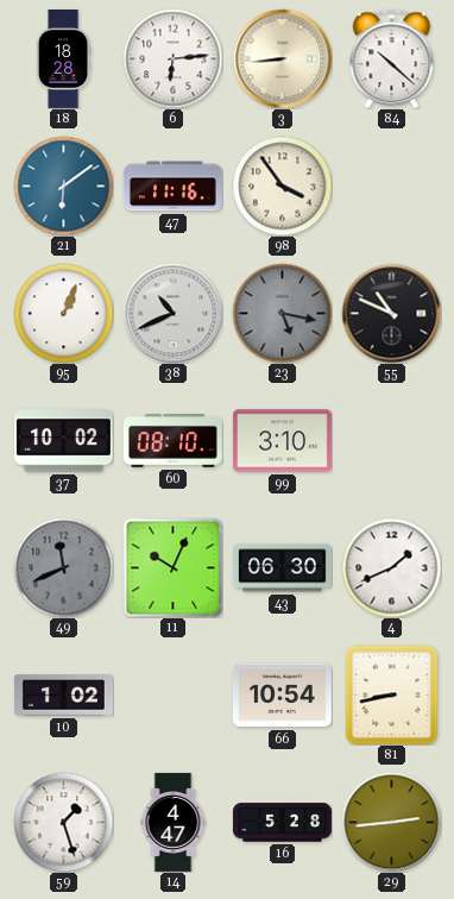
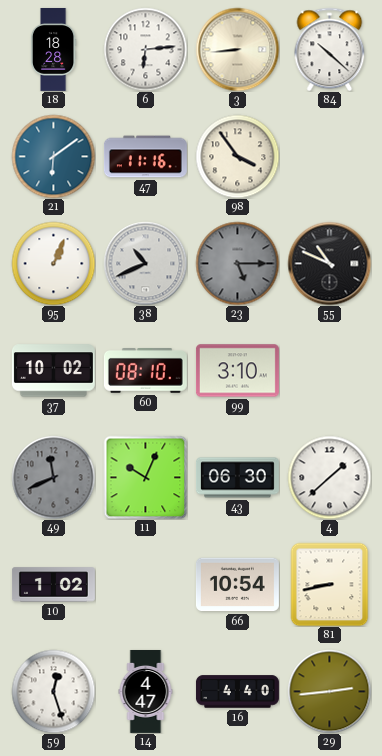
23: 5:17 -> 5:15
4: 1:41 -> 1:38
59: 1:27 -> 12:27
16: 5:28 -> 4:40
